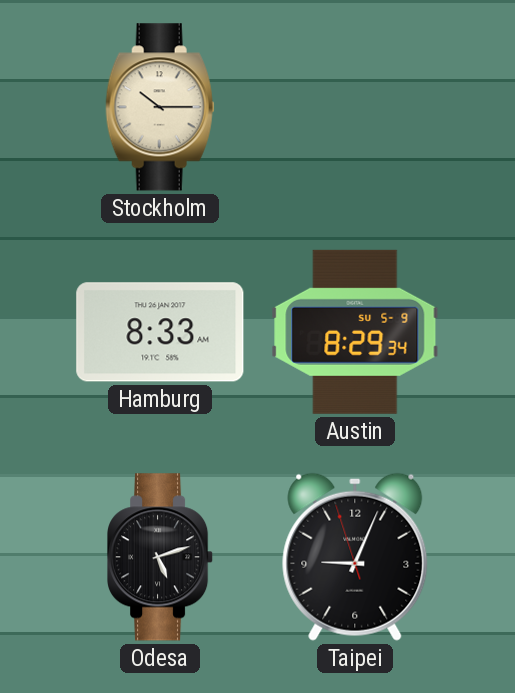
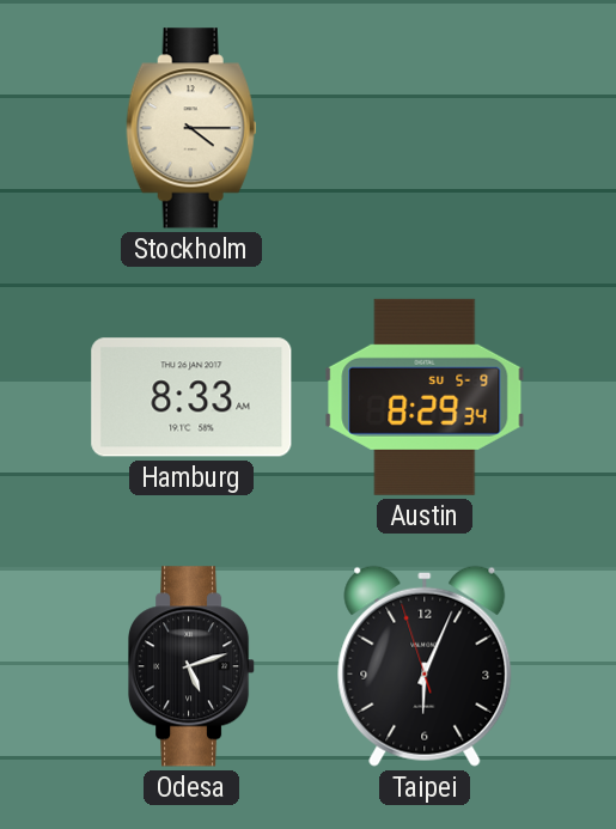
Stockholm: 10:15 -> 4:15
Taipei: 9:03 -> 6:03
